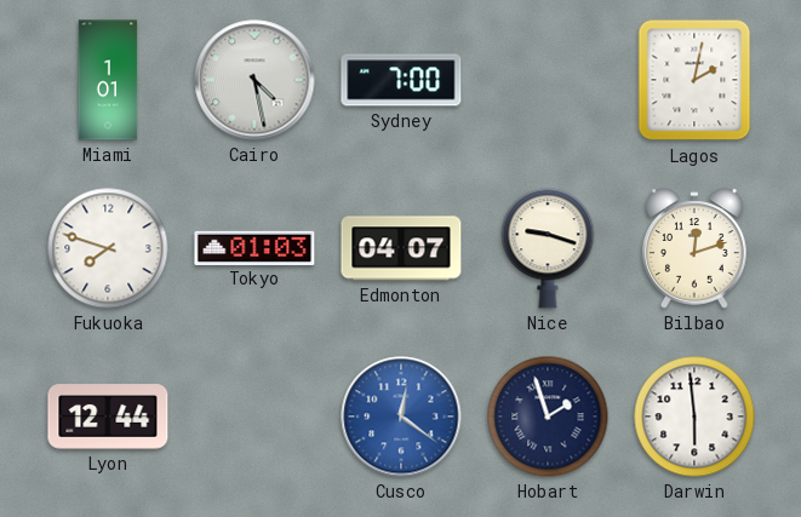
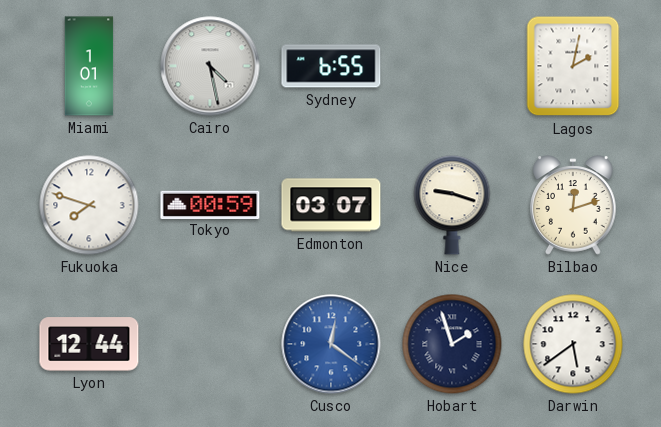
Sydney: 7:00 -> 6:55
Tokyo: 01:03 -> 00:59
Edmonton: 04:07 -> 03:07
Darwin: 5:59 -> 5:39
